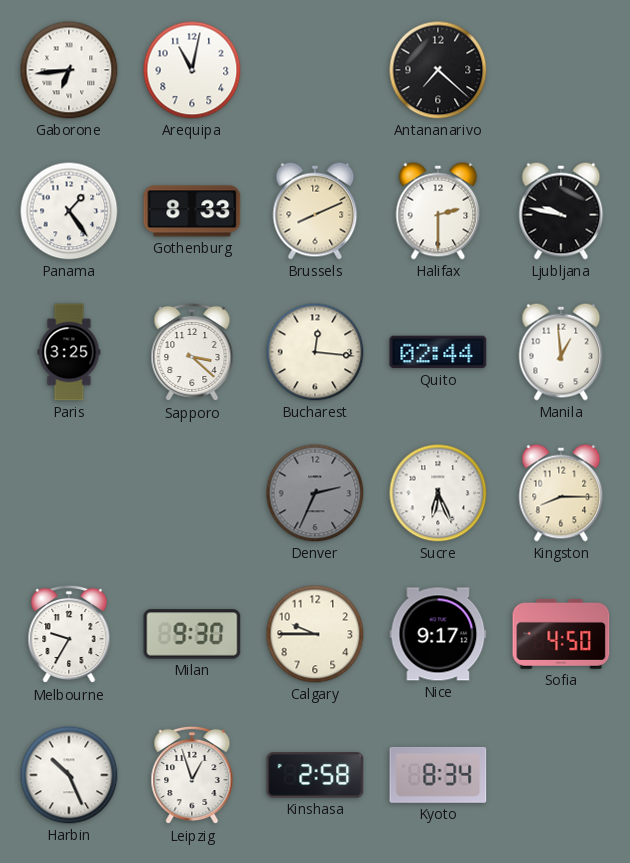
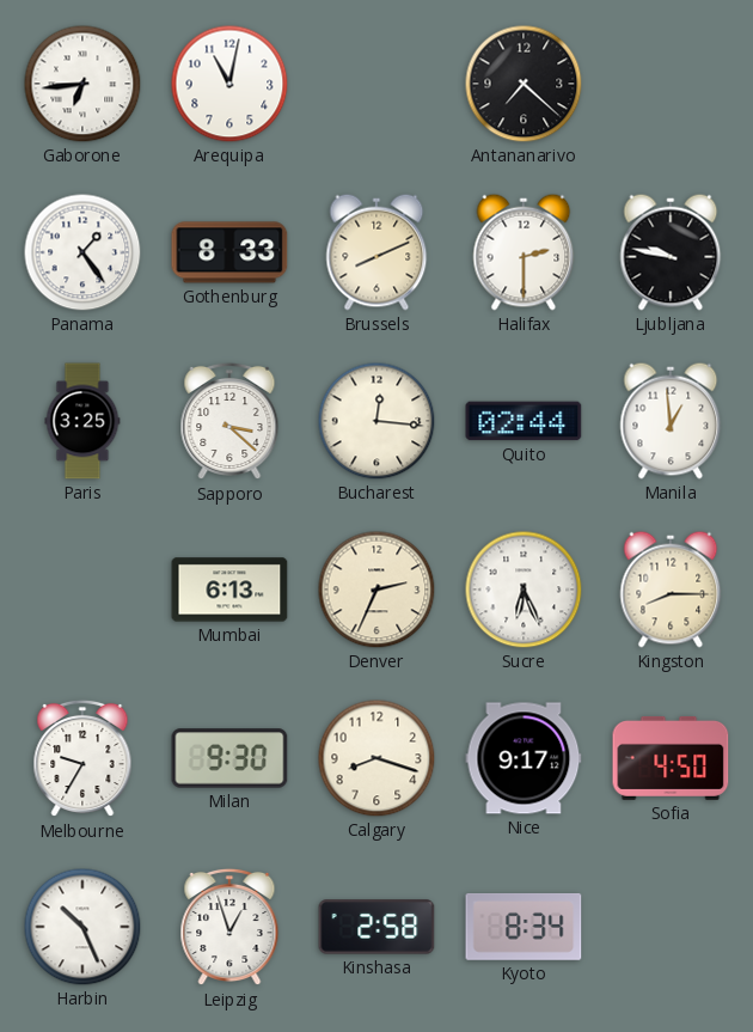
Mumbai: none -> 6:13
Denver dial: grey -> cream
Calgary: 9:45 -> 8:18
